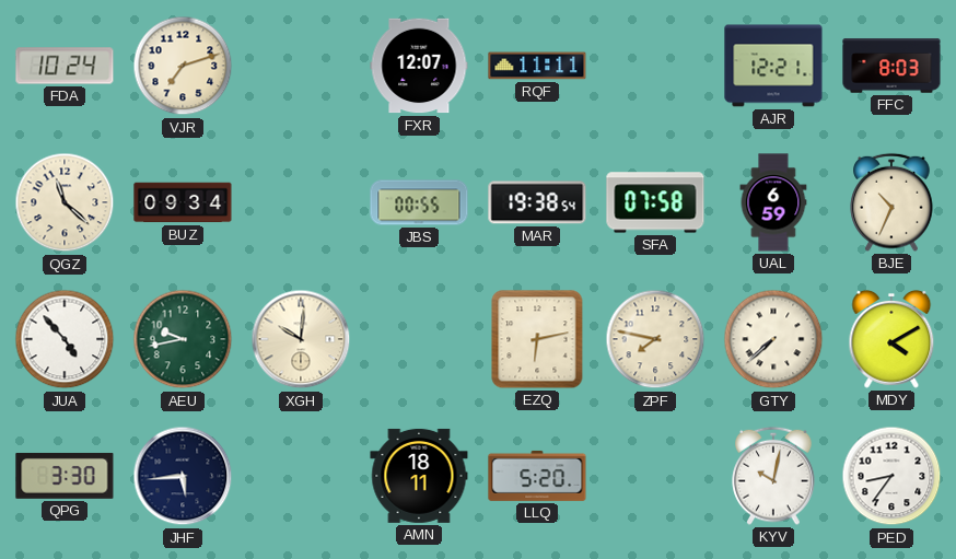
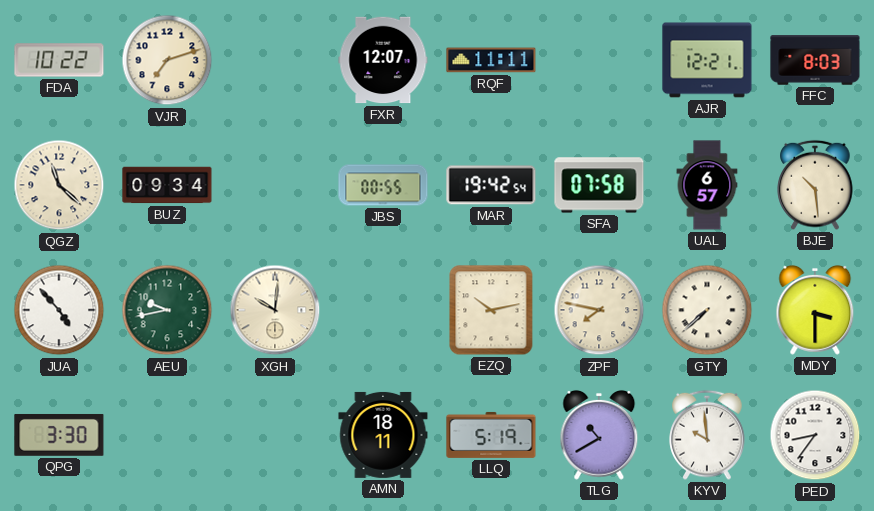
FDA: 10:24 -> 10:22
MAR: 19:38 -> 19:42
UAL: 6:59 -> 6:57
BJE: 10:34 -> 10:29
EZQ: 6:13 -> 10:13
MDY: 4:10 -> 3:30
JHF: 5:44 -> none
LLQ: 5:20 -> 5:19
TLG: none -> 10:40
KYV: 10:02 -> 9:59
